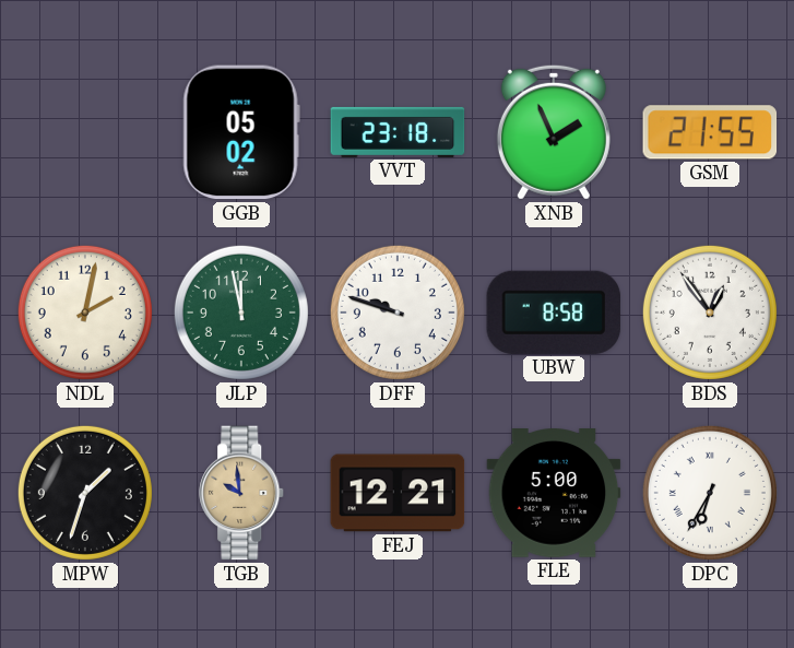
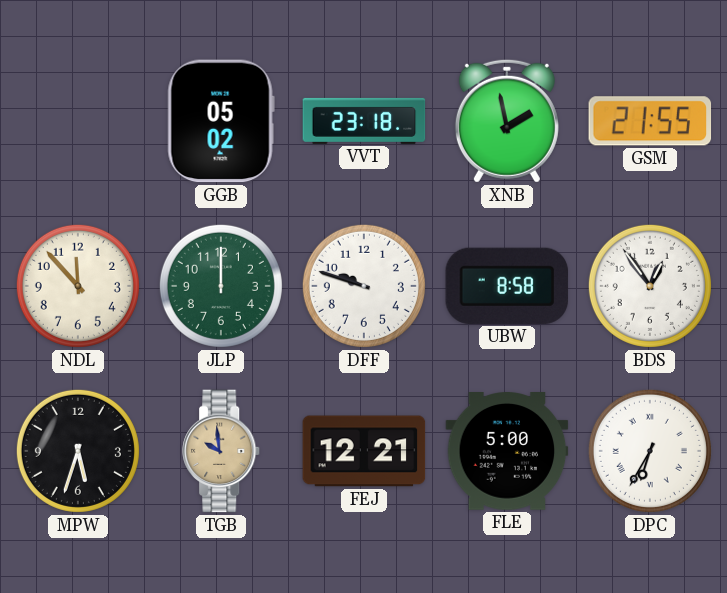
XNB: 1:56 -> 1:58
NDL: 2:02 -> 11:53
JLP: 11:58 -> 12:00
MPW: 1:33 -> 5:33
